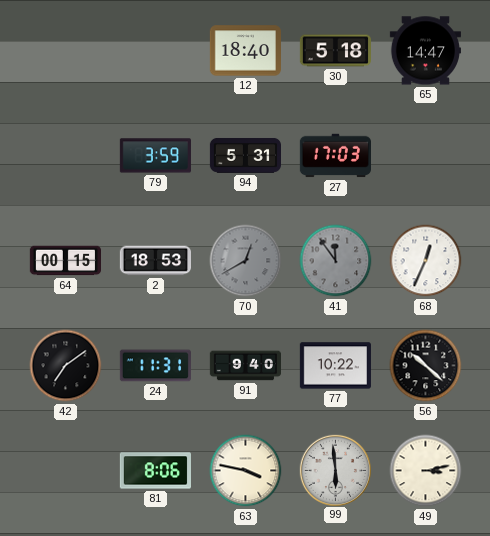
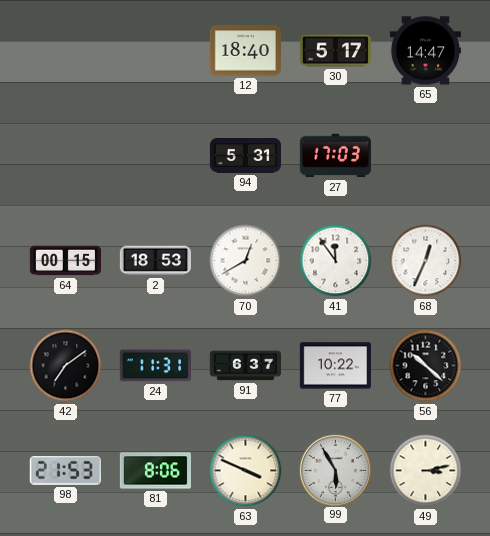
30: 5:18 -> 5:17
79: 3:59 -> none
70 dial: grey -> white
41 dial: grey -> white
91: 9:40 -> 6:37
98: none -> 21:53
63: 3:47 -> 3:49
99: 5:59 -> 5:55
